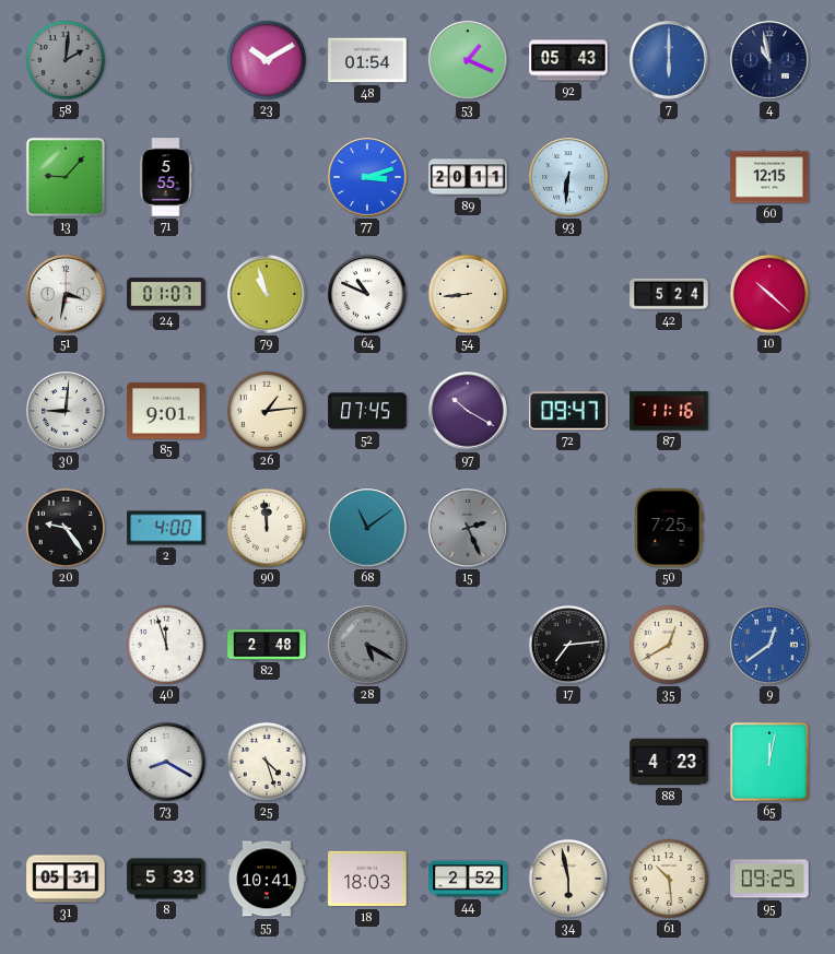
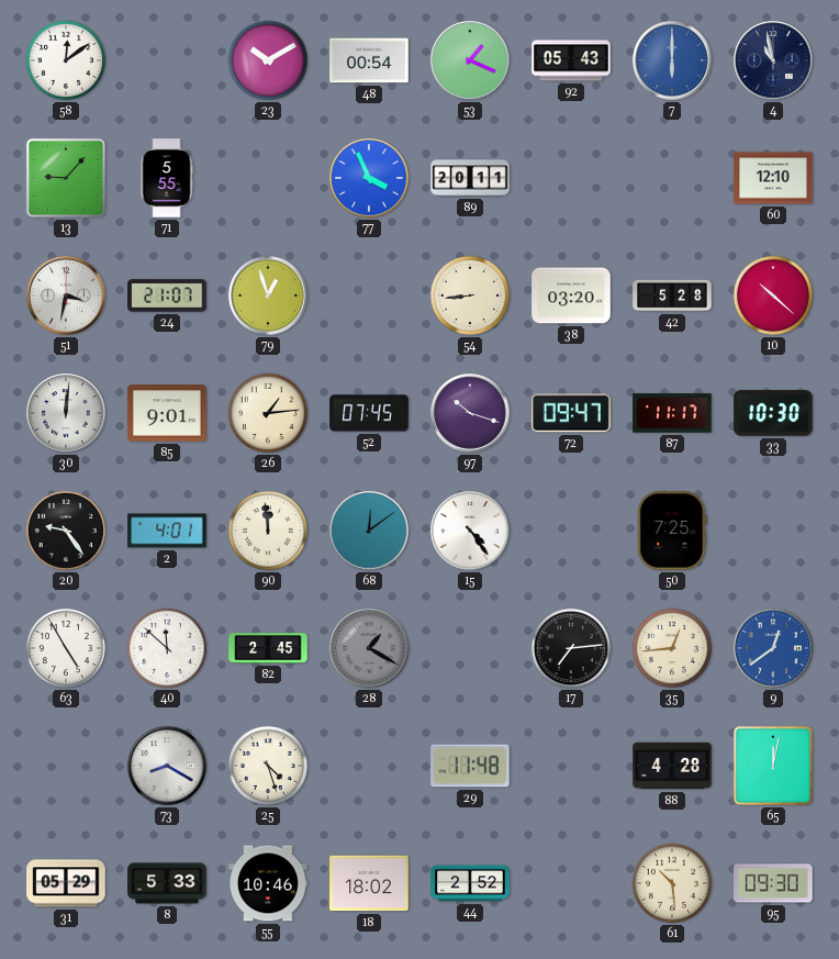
58: 2:01 -> 12:09
58 dial: grey -> white
48: 01:54 -> 00:54
77: 3:12 -> 3:56
93: 6:31 -> none
60: 12:15 -> 12:10
24: 01:07 -> 21:07
79: 10:57 -> 12:57
64: 10:49 -> none
38: none -> 03:20
42: 5:24 -> 5:28
30: 9:01 -> 12:01
97: 10:20 -> 10:18
87: 11:16 -> 11:17
33: none -> 10:30
2: 4:00 -> 4:01
68: 11:09 -> 12:09
15: 2:26 -> 4:24
15 dial: grey -> white
63: none -> 4:55
40: 11:57 -> 11:52
82: 2:48 -> 2:45
28: 5:20 -> 1:20
35: 12:40 -> 12:44
29: none -> 11:48
88: 4:23 -> 4:28
31: 05:31 -> 05:29
55: 10:41 -> 10:46
18: 18:03 -> 18:02
34: 5:58 -> none
95: 09:25 -> 09:30
